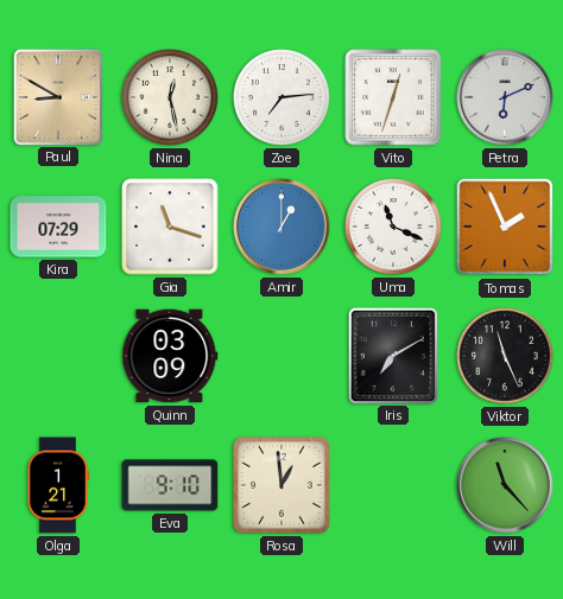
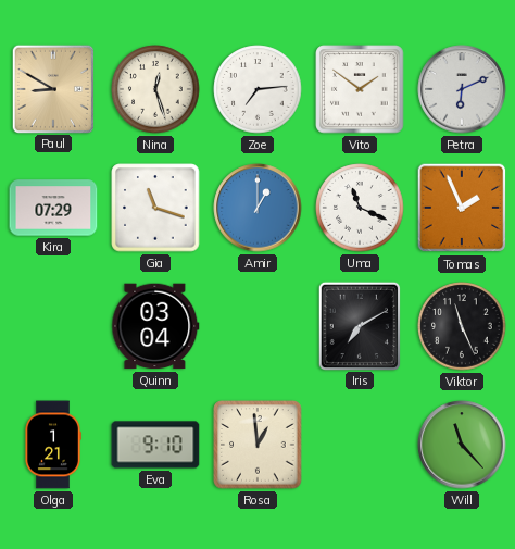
Nina: 12:28 -> 12:27
Vito: 12:33 -> 1:51
Quinn: 03:09 -> 03:04
